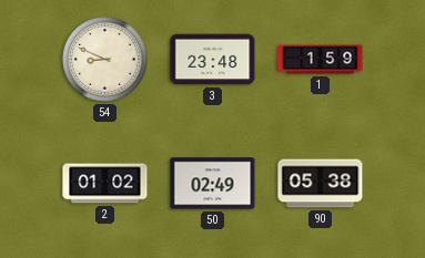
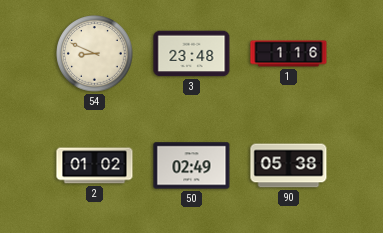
1: 1:59 -> 1:16
